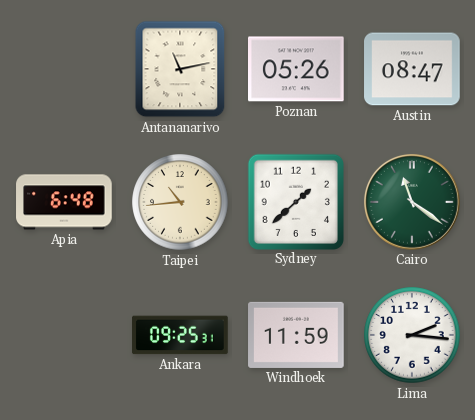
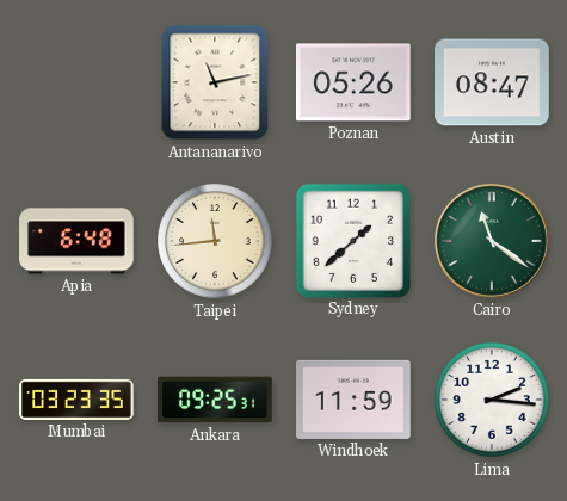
Taipei: 10:44 -> 11:44
Mumbai: none -> 03:23
